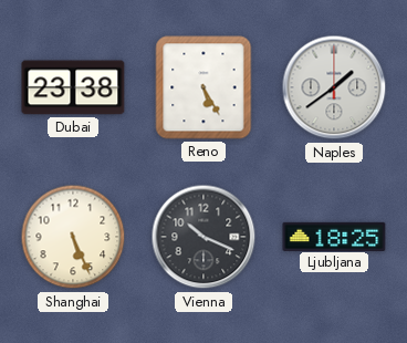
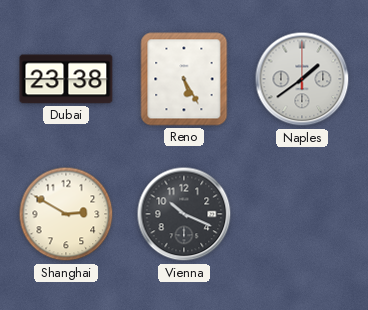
Shanghai: 5:26 -> 2:50
Ljubljana: 18:25 -> none
